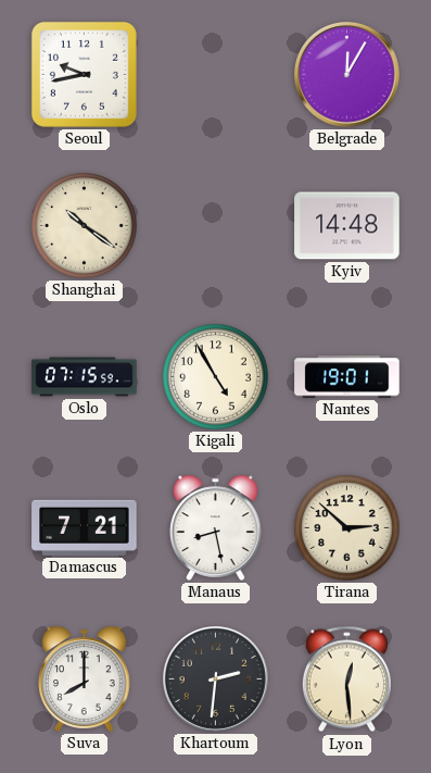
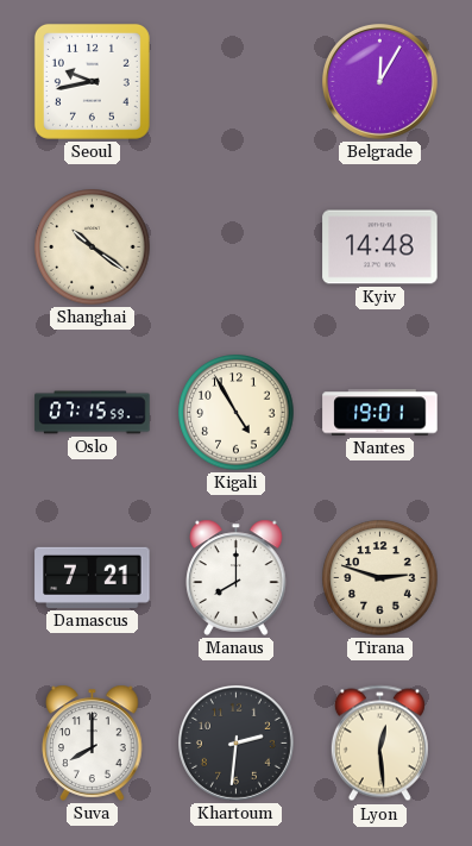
Manaus: 8:28 -> 8:00
Tirana: 2:52 -> 2:48
